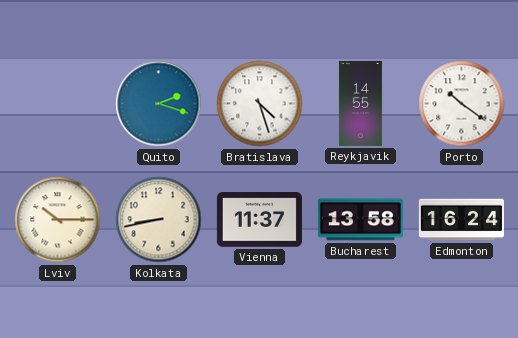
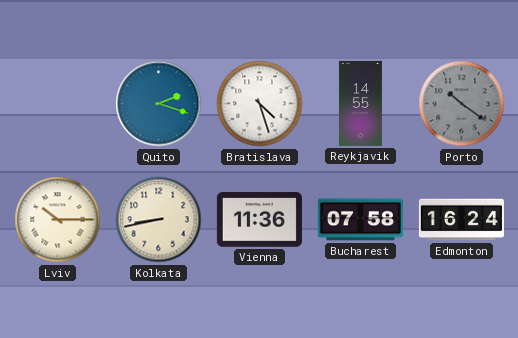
Porto dial: white -> grey
Vienna: 11:37 -> 11:36
Bucharest: 13:58 -> 07:58
